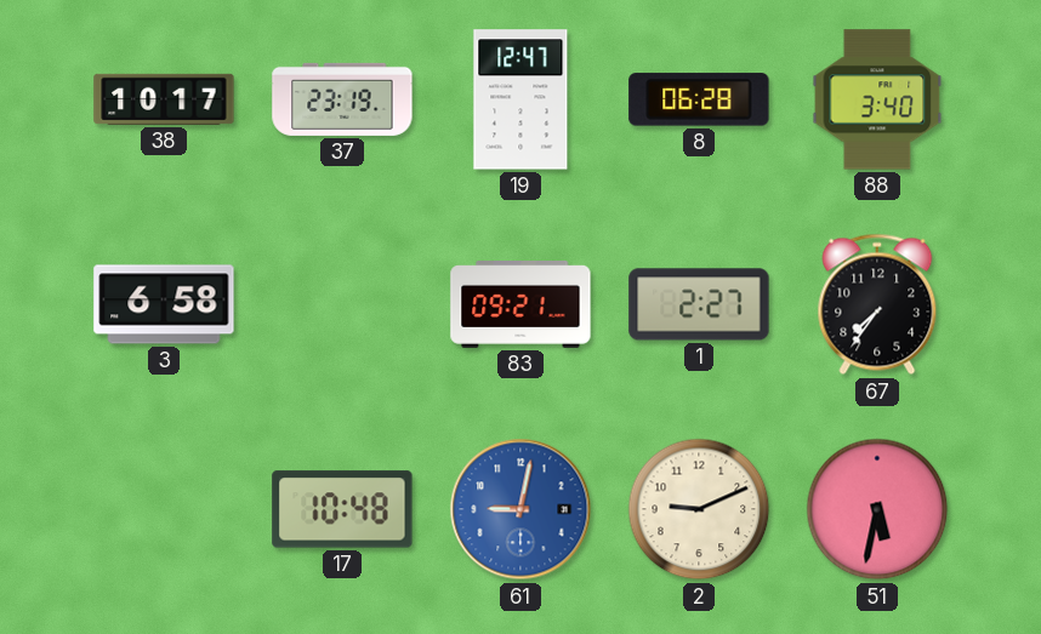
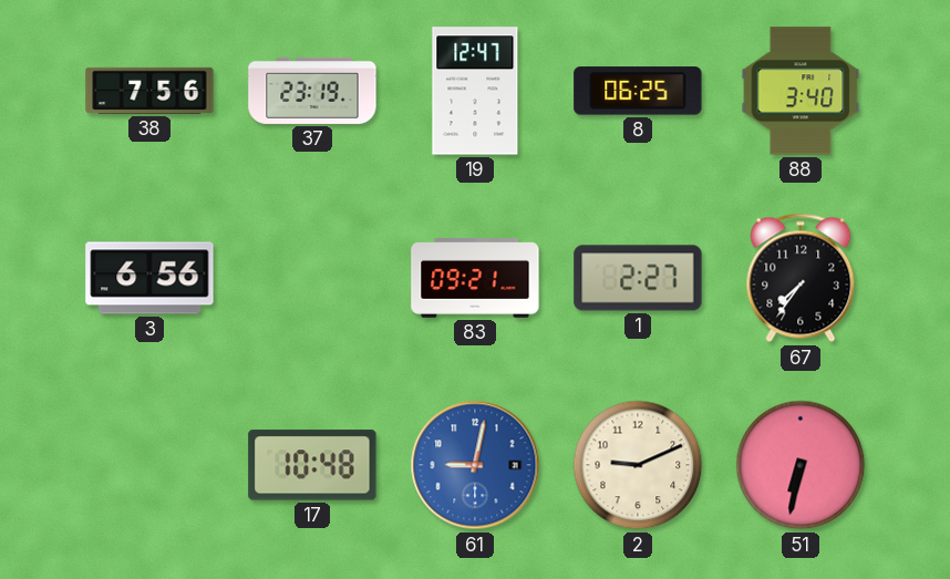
38: 10:17 -> 7:56
8: 06:28 -> 06:25
3: 6:58 -> 6:56
51: 5:32 -> 6:32
